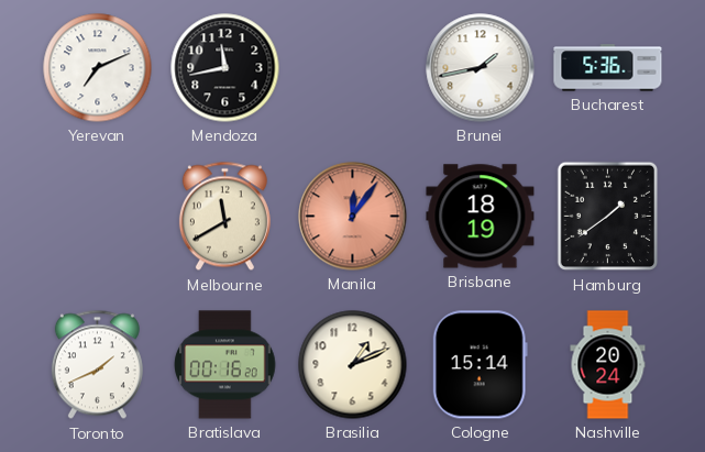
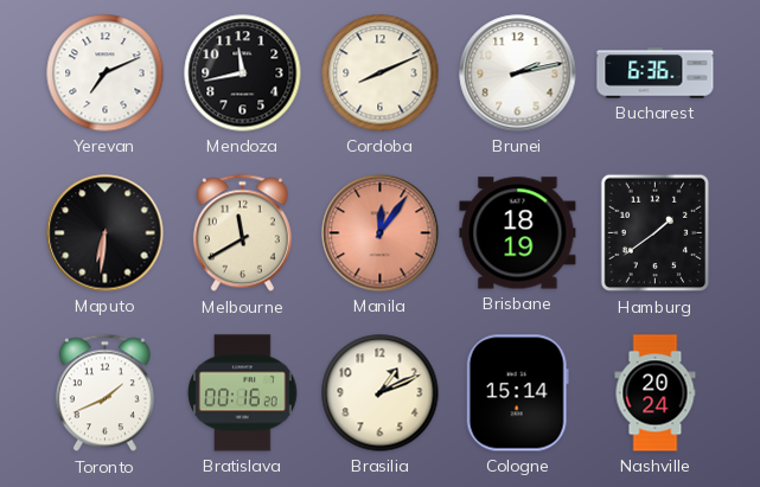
Cordoba: none -> 8:11
Brunei: 1:43 -> 2:13
Bucharest: 5:36 -> 6:36
Maputo: none -> 6:31
